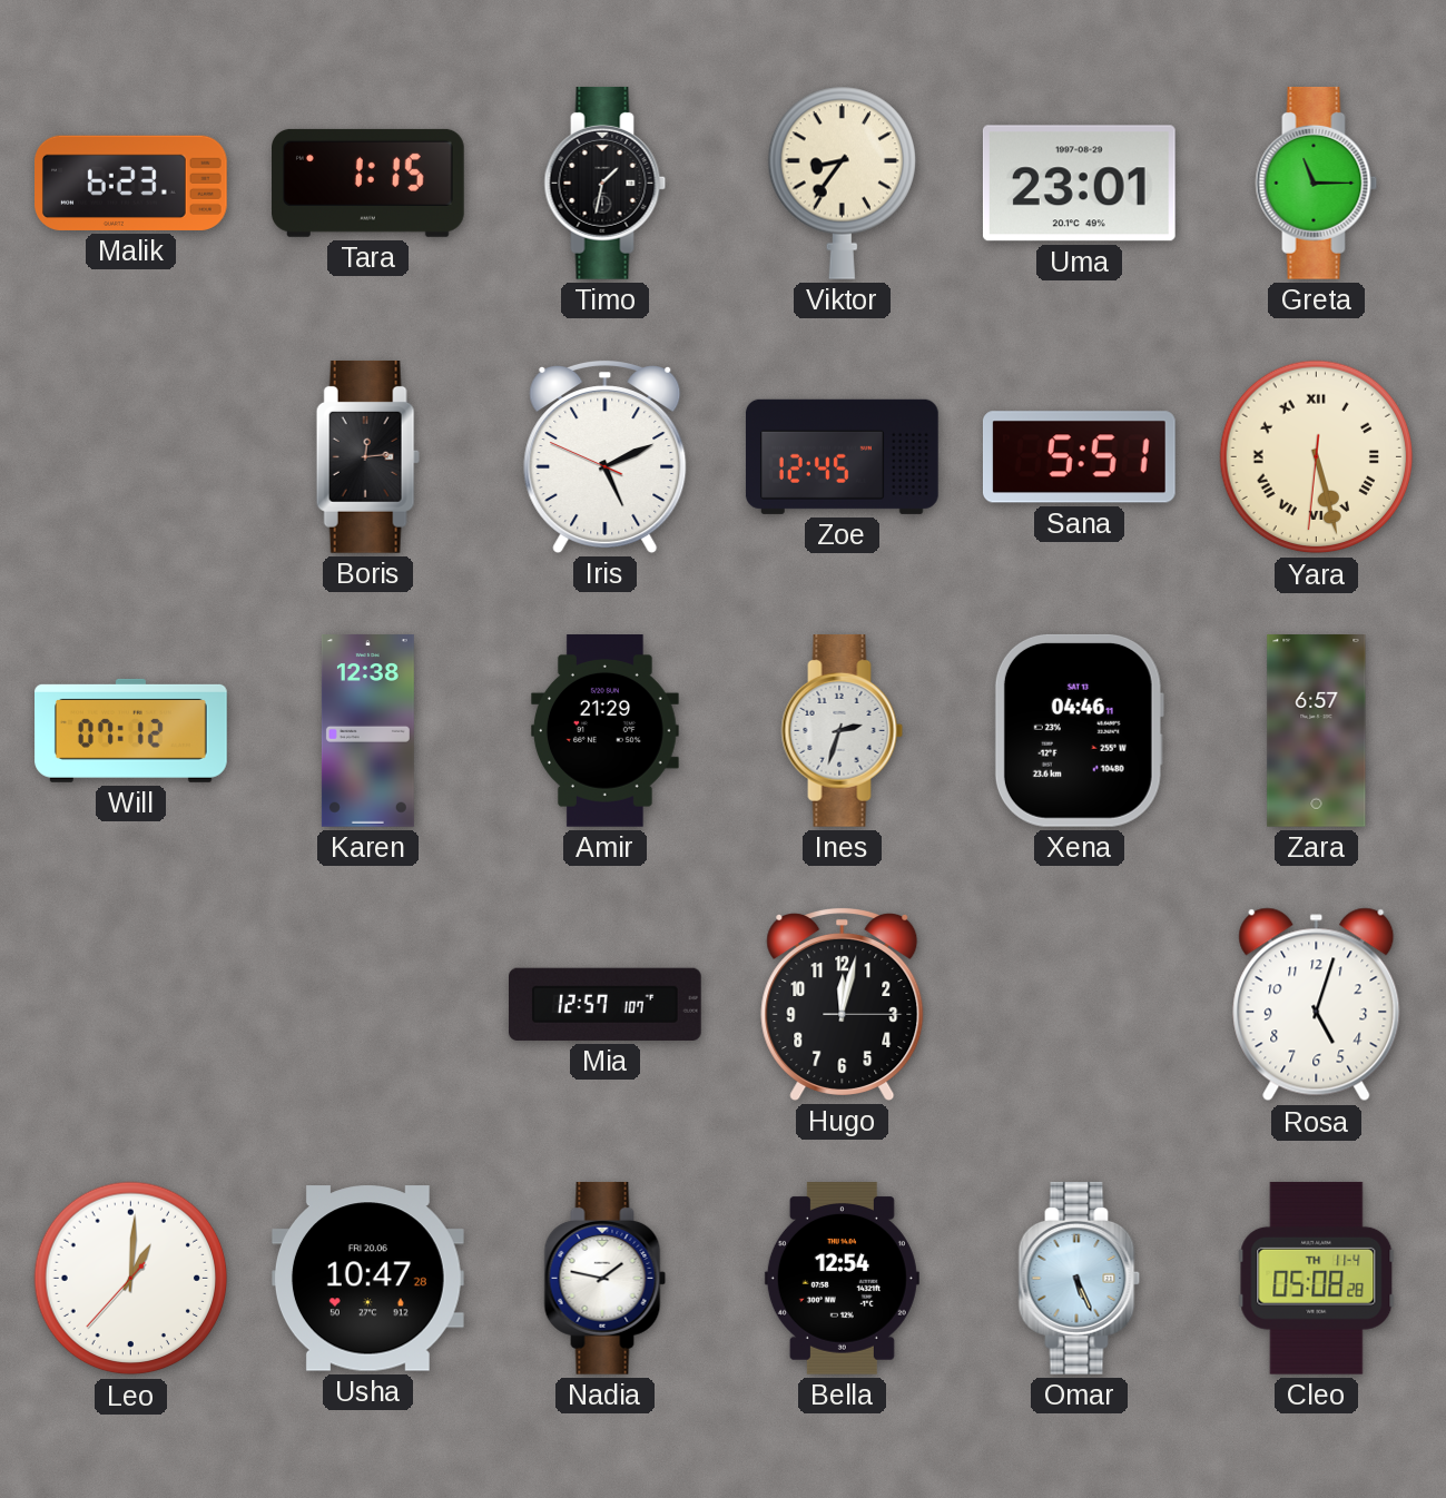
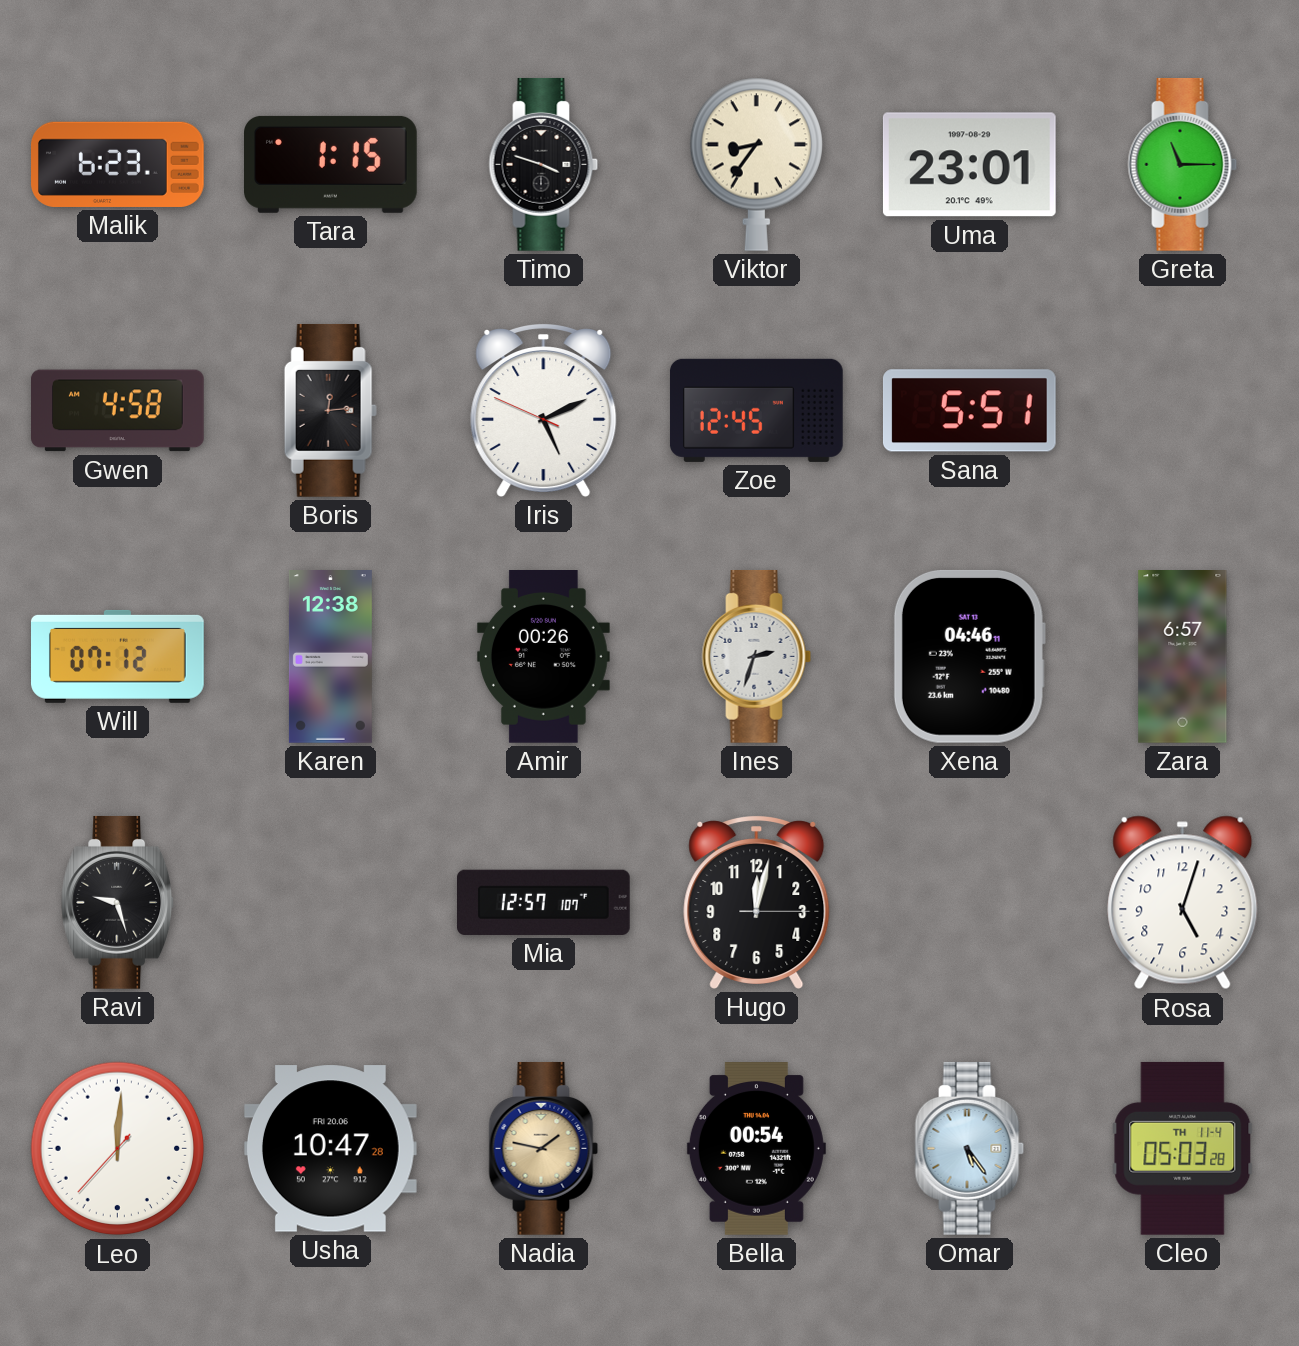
Timo: 1:32 -> 3:48
Gwen: none -> 4:58
Yara: 5:27 -> none
Amir: 21:29 -> 00:26
Ravi: none -> 9:27
Leo: 1:00 -> 12:00
Nadia dial: white -> champagne
Bella: 12:54 -> 00:54
Omar: 5:26 -> 5:24
Cleo: 05:08 -> 05:03
